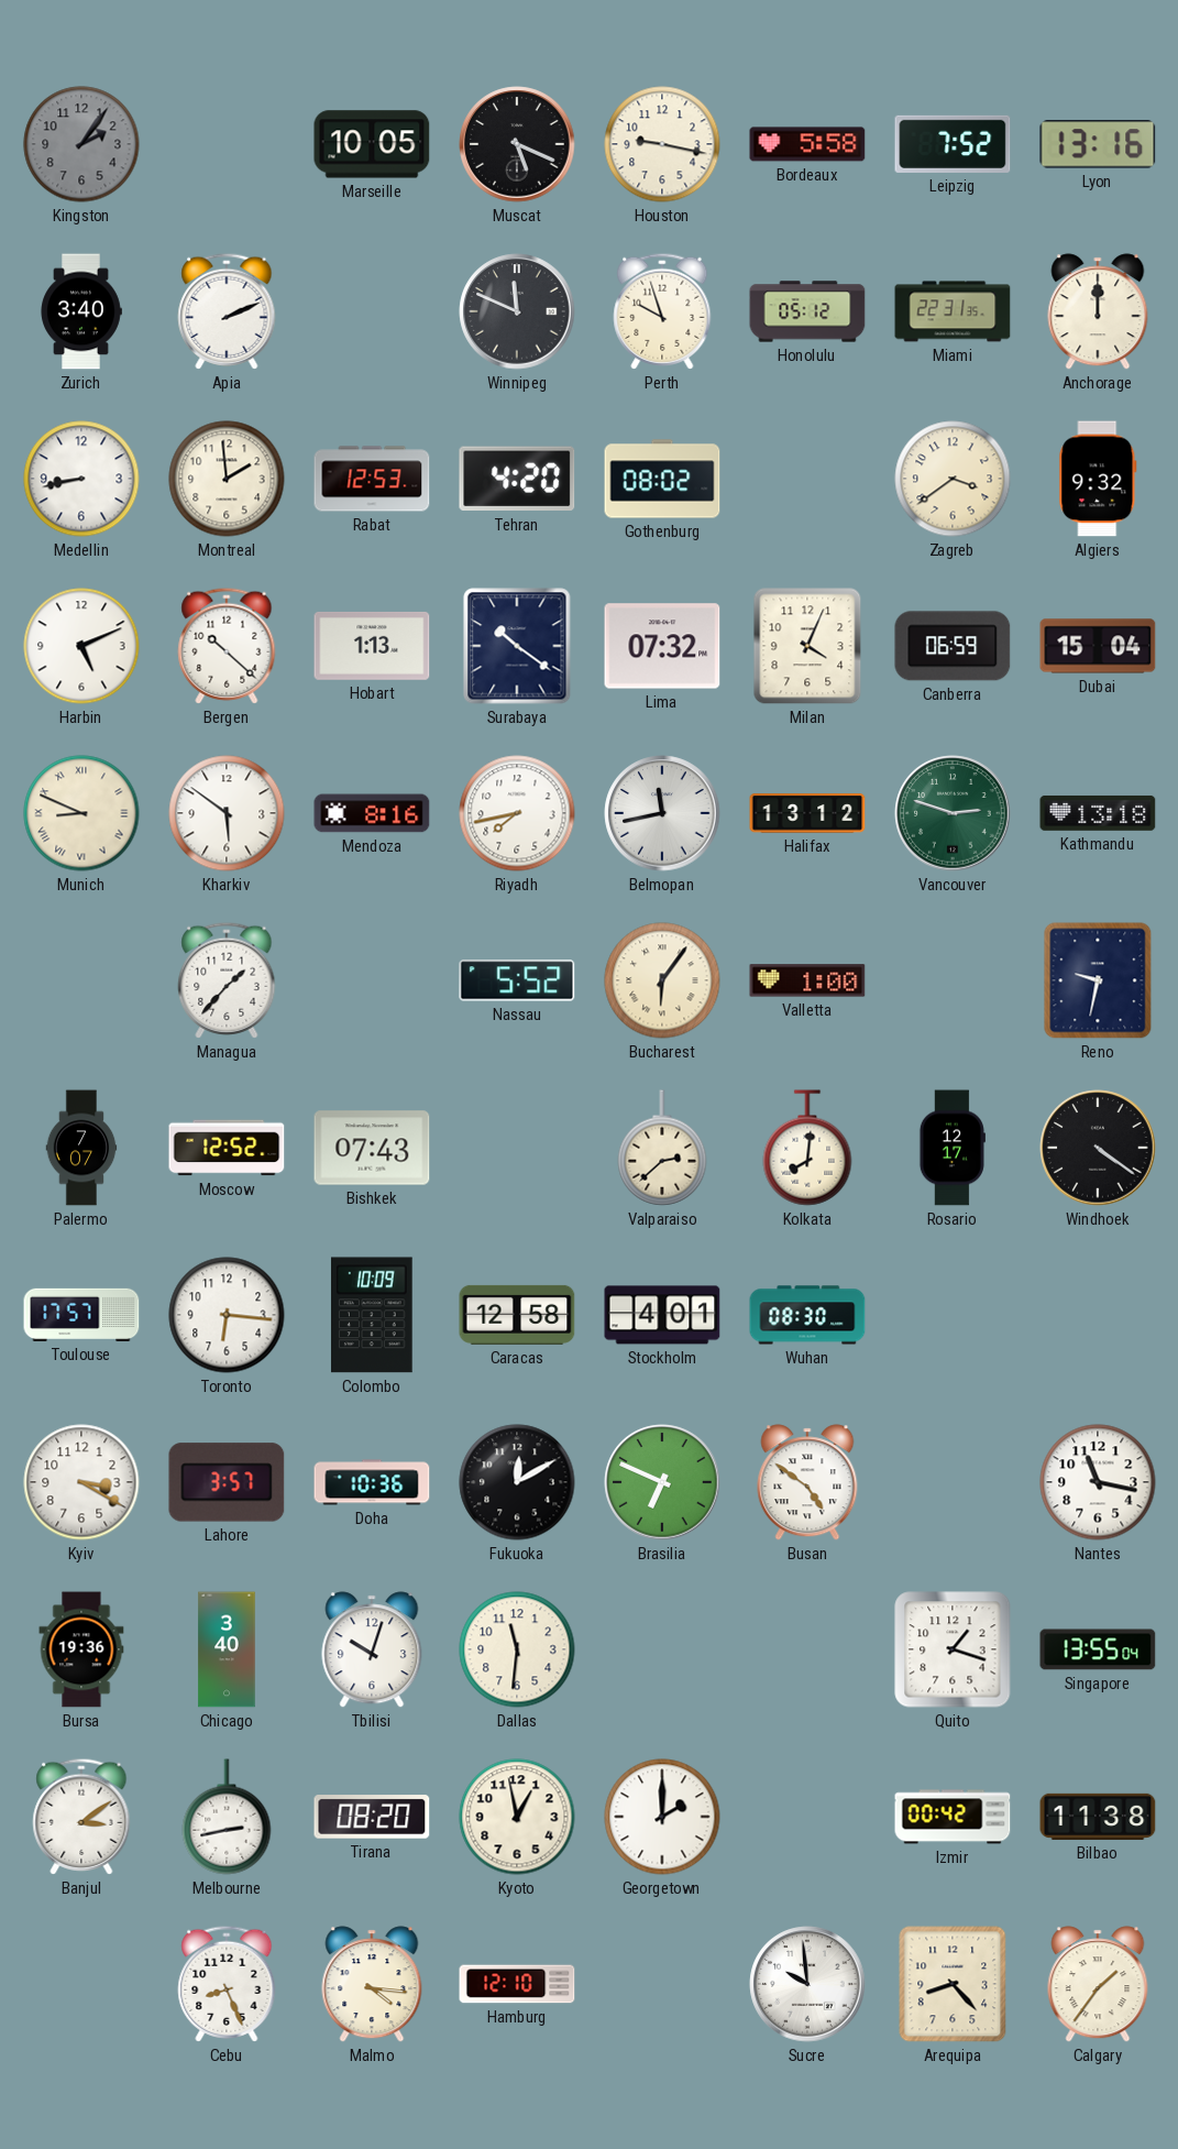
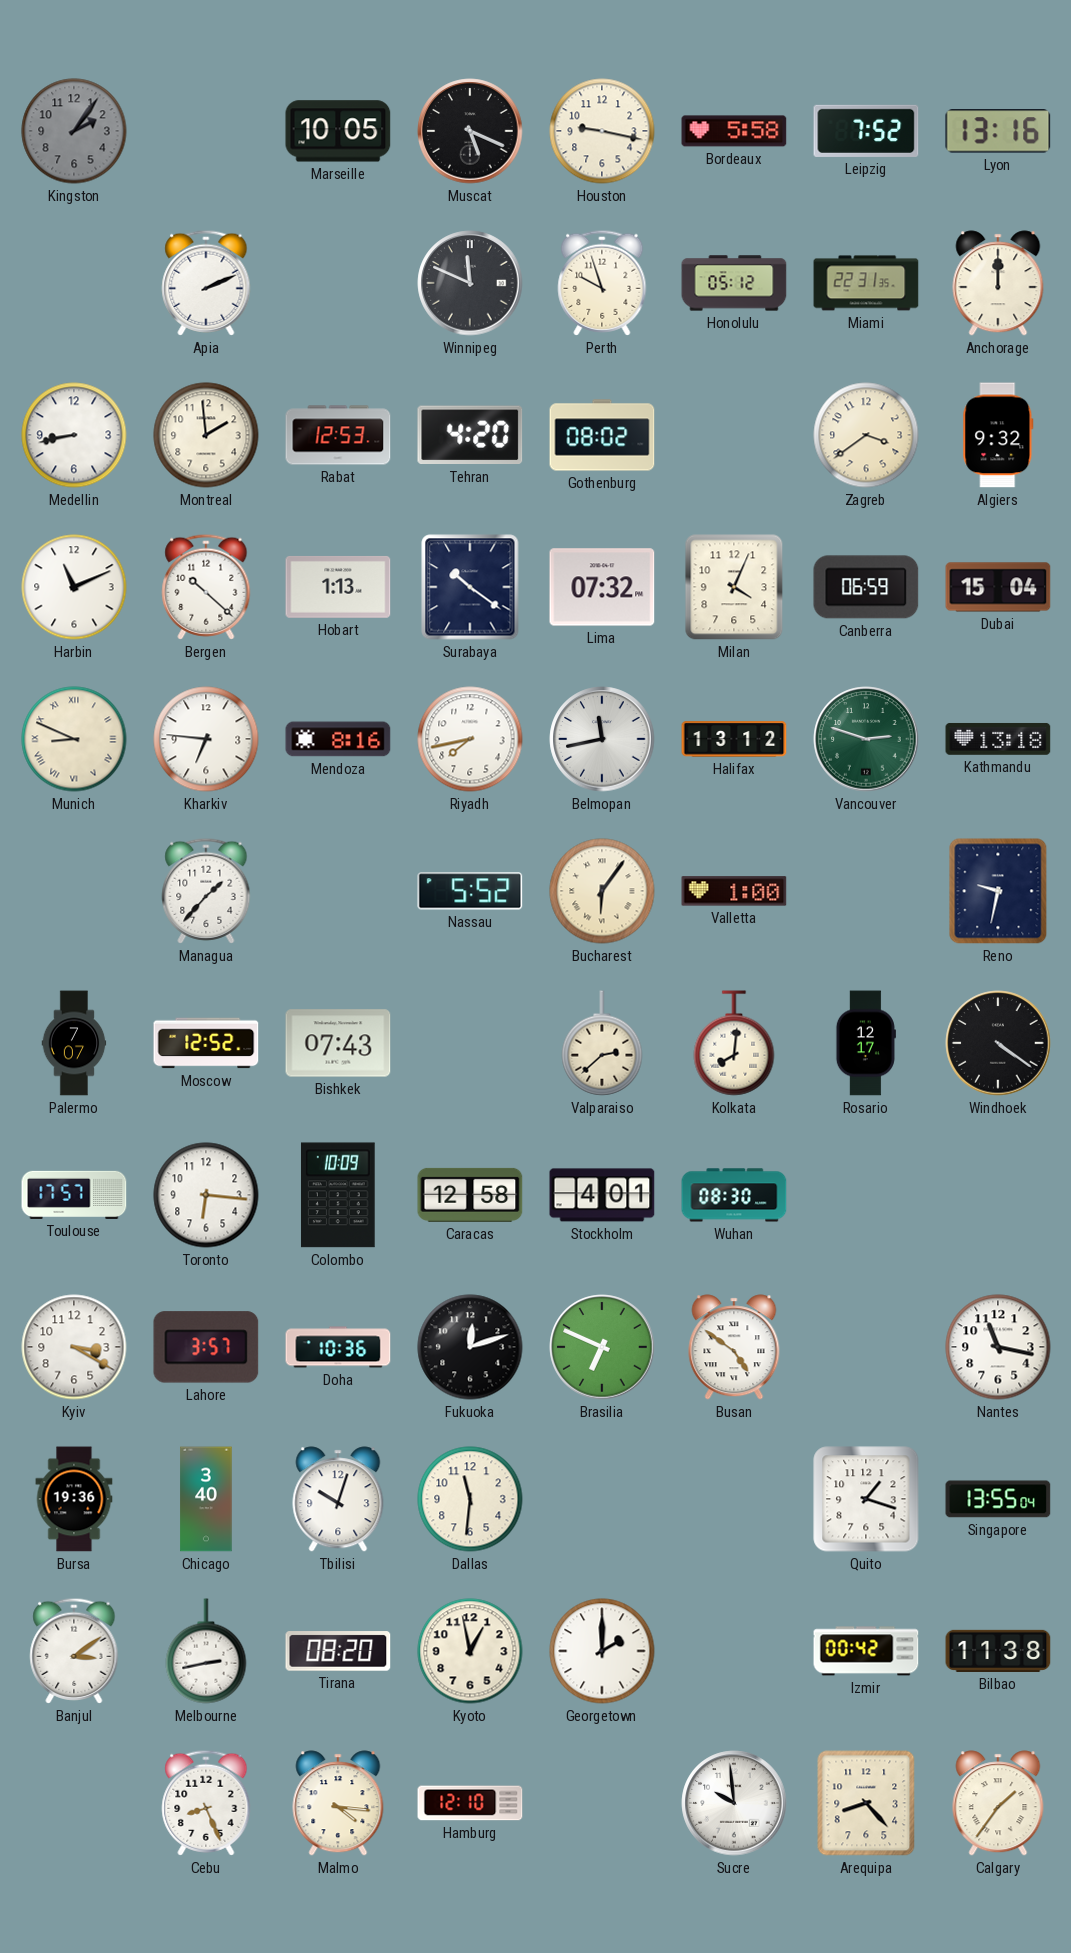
Zurich: 3:40 -> none
Harbin: 5:11 -> 11:11
Kharkiv: 5:51 -> 6:46
Fukuoka: 12:10 -> 12:12
